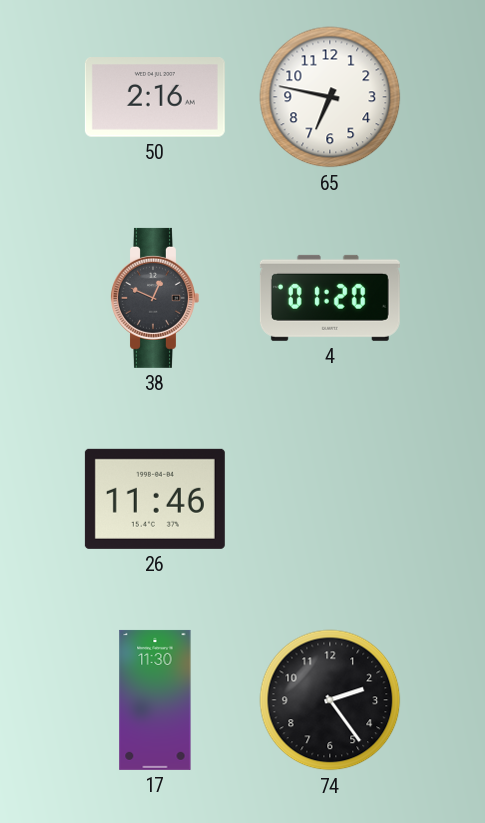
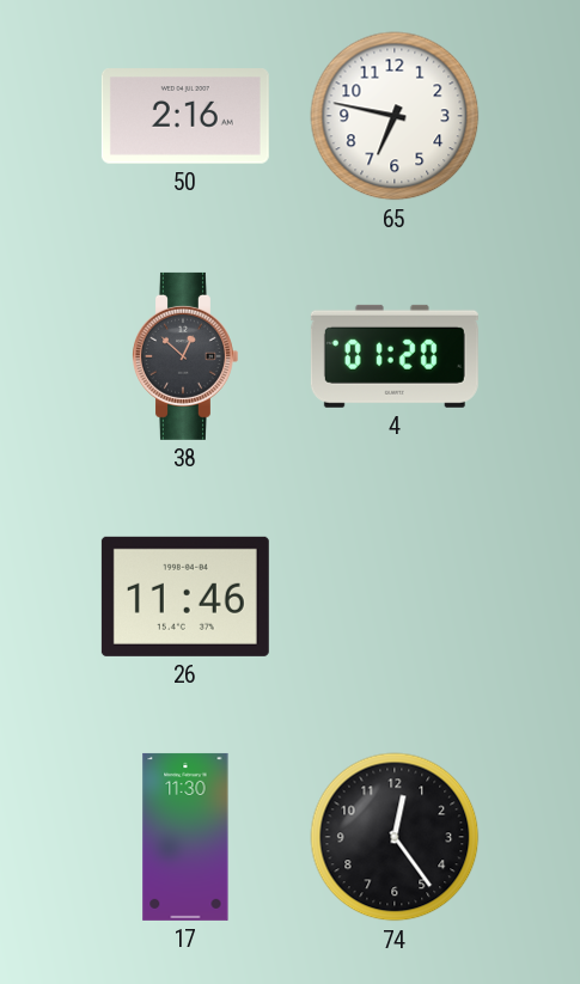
38: 12:49 -> 12:52
74: 2:24 -> 12:24
